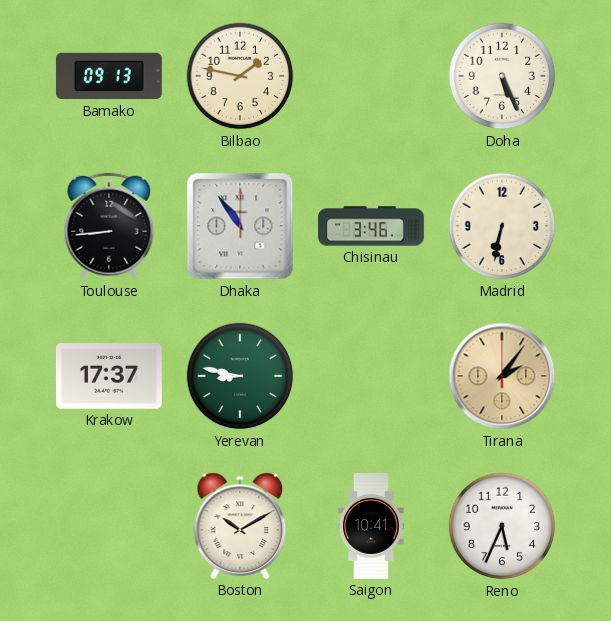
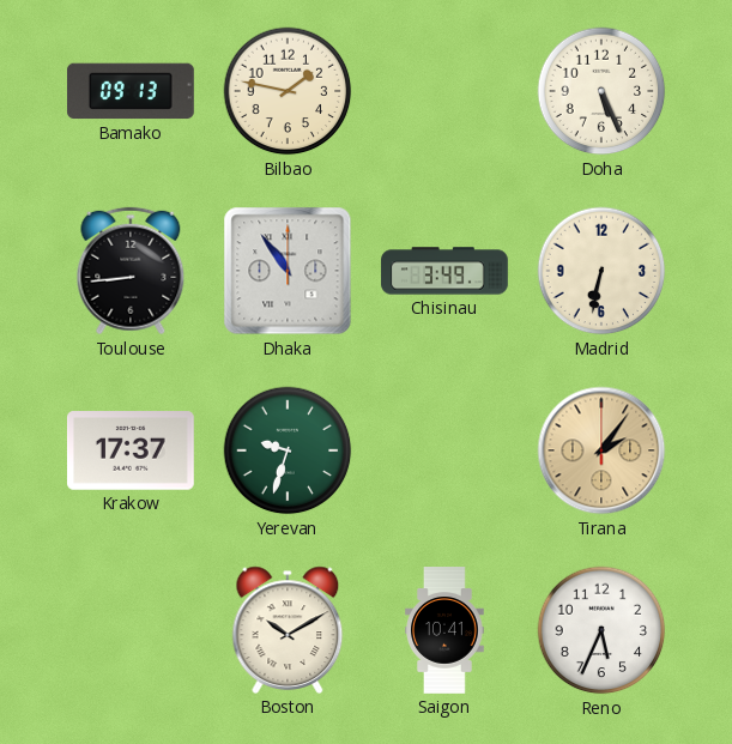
Chisinau: 3:46 -> 3:49
Yerevan: 8:47 -> 9:33
